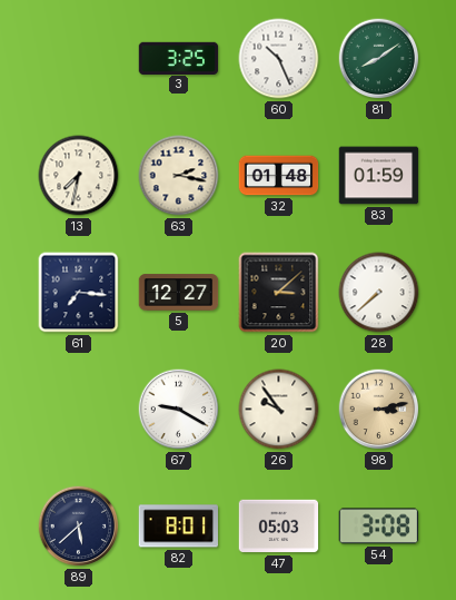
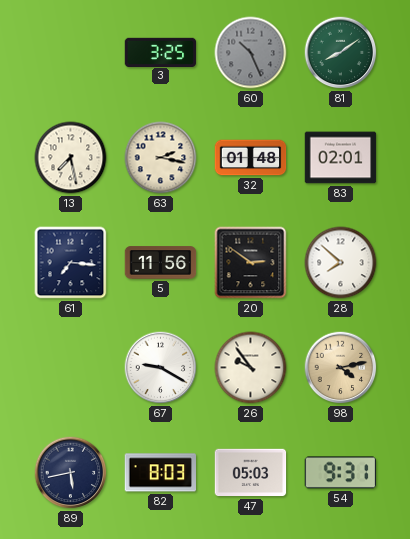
60 dial: white -> grey
13: 7:32 -> 7:28
83: 01:59 -> 02:01
5: 12:27 -> 11:56
20: 3:08 -> 2:51
28: 7:38 -> 7:52
98: 3:13 -> 4:13
89: 5:38 -> 5:43
82: 8:01 -> 8:03
54: 3:08 -> 9:31
